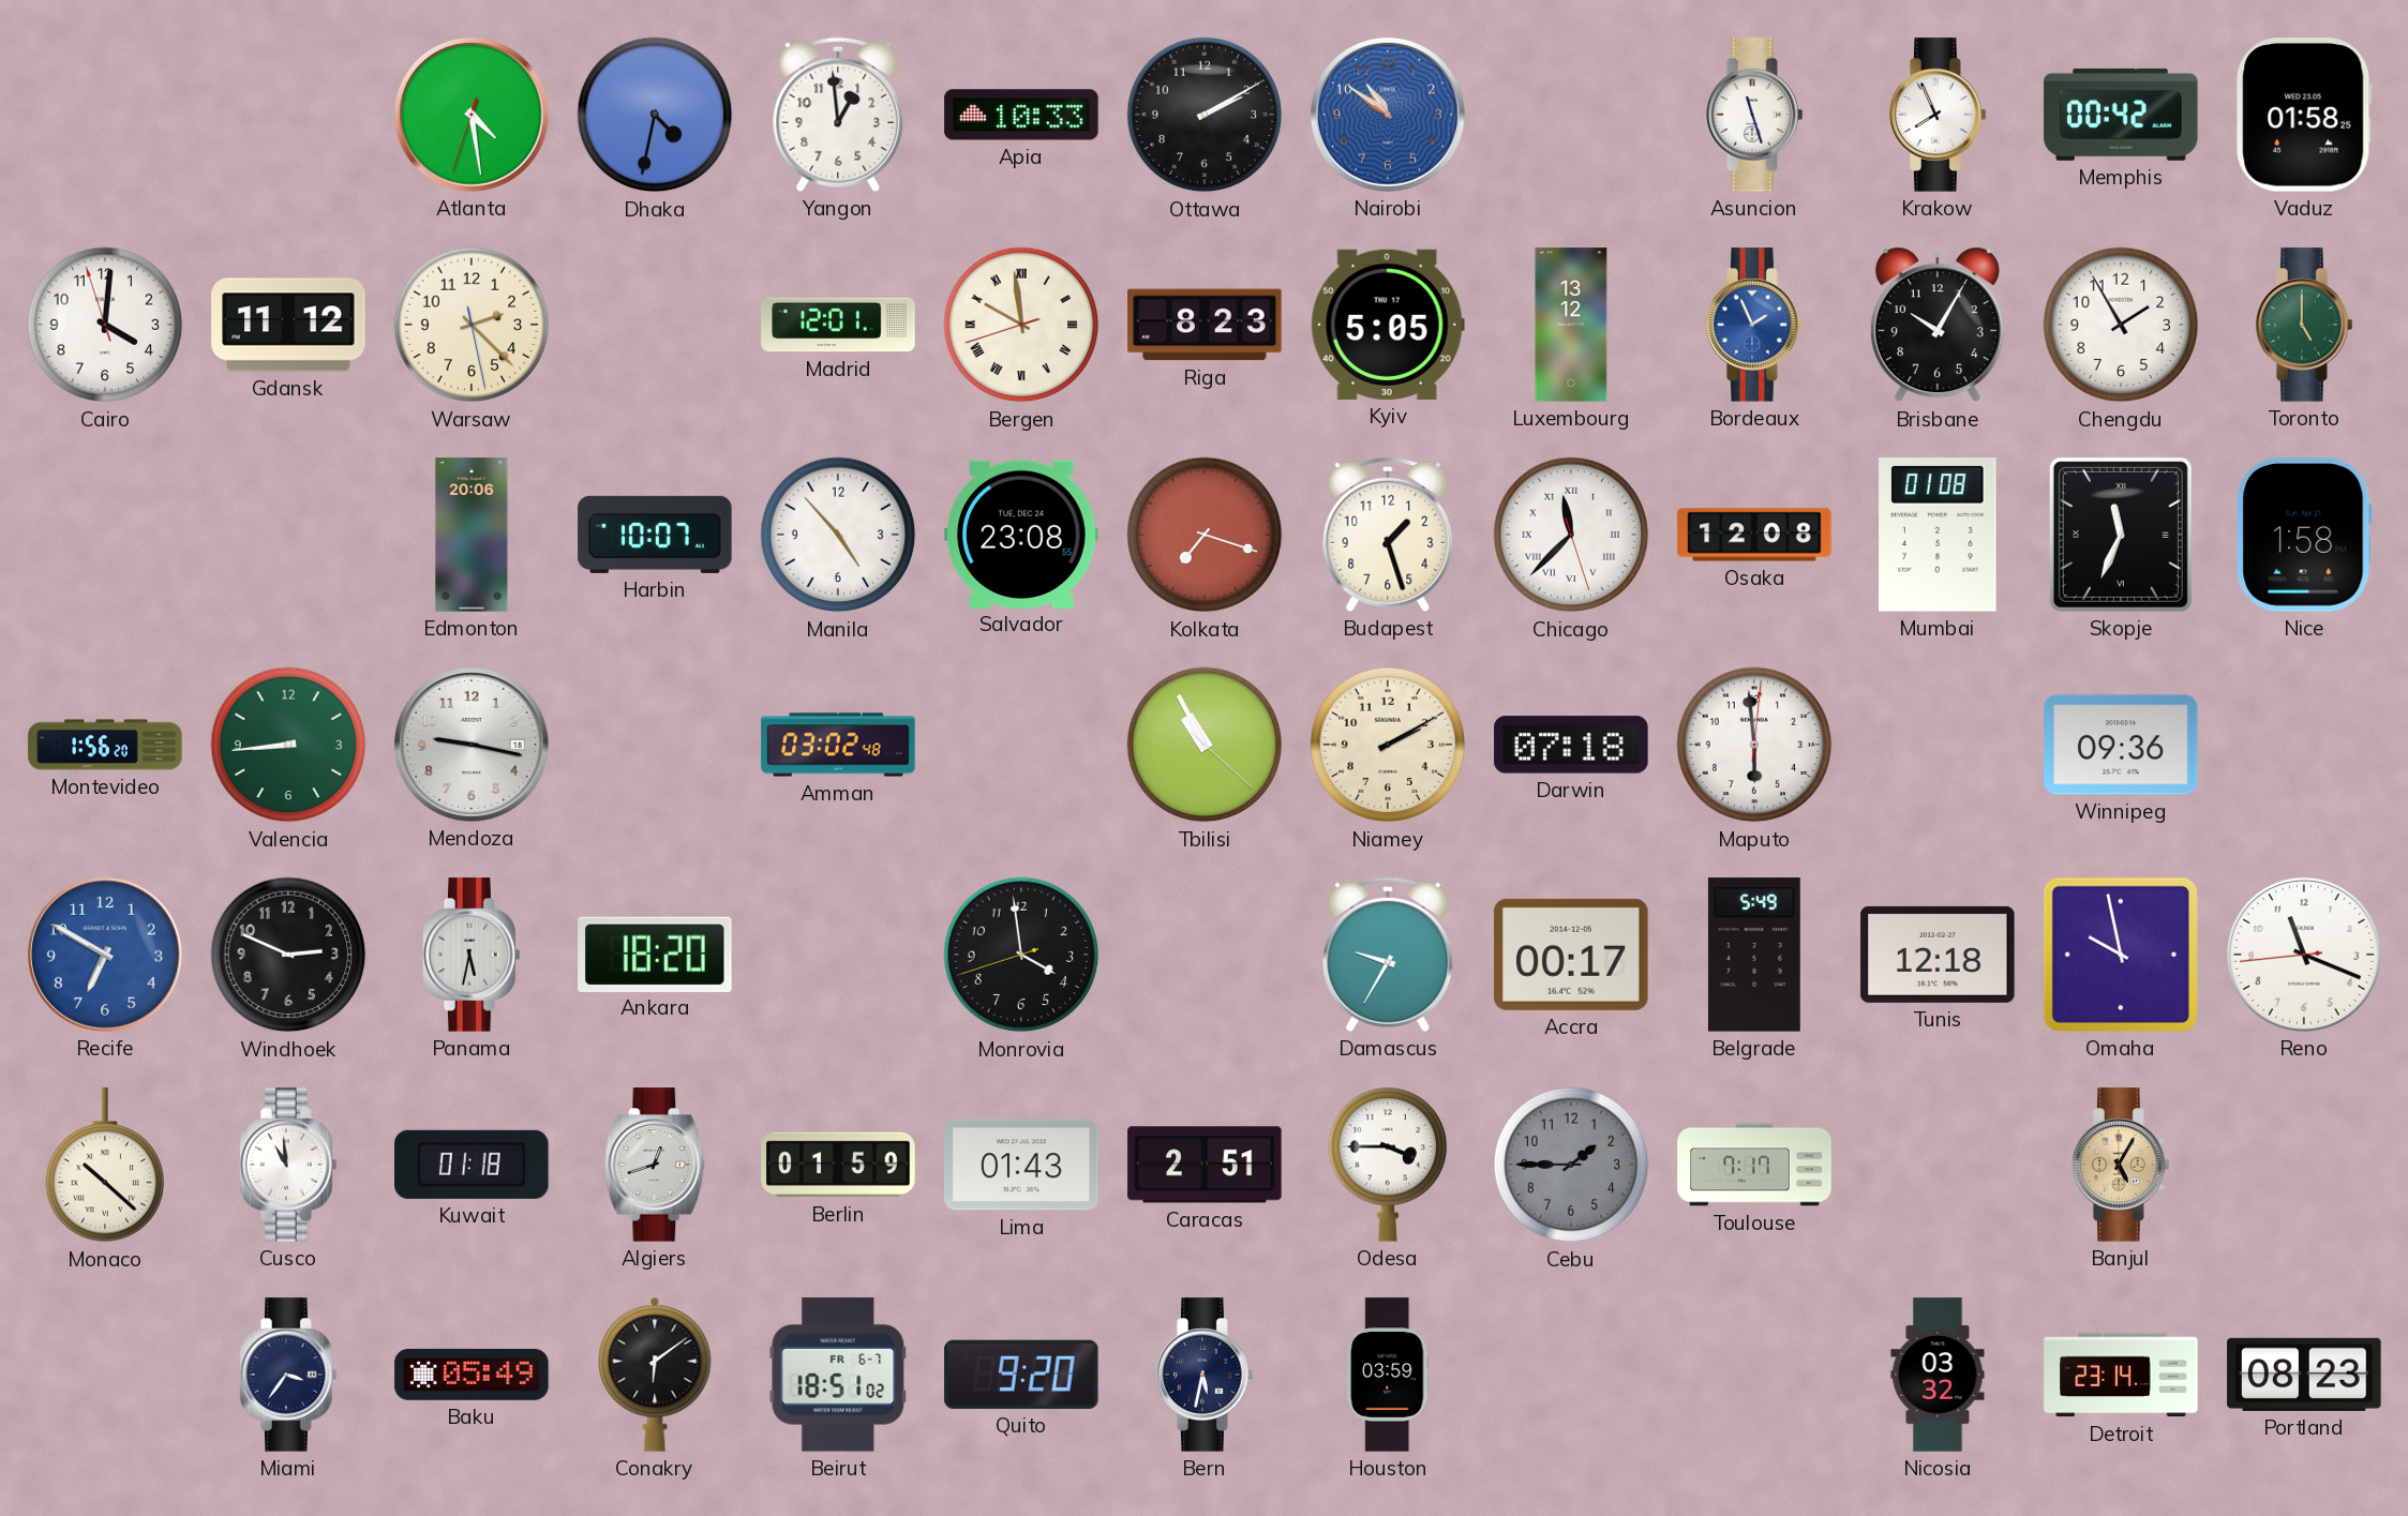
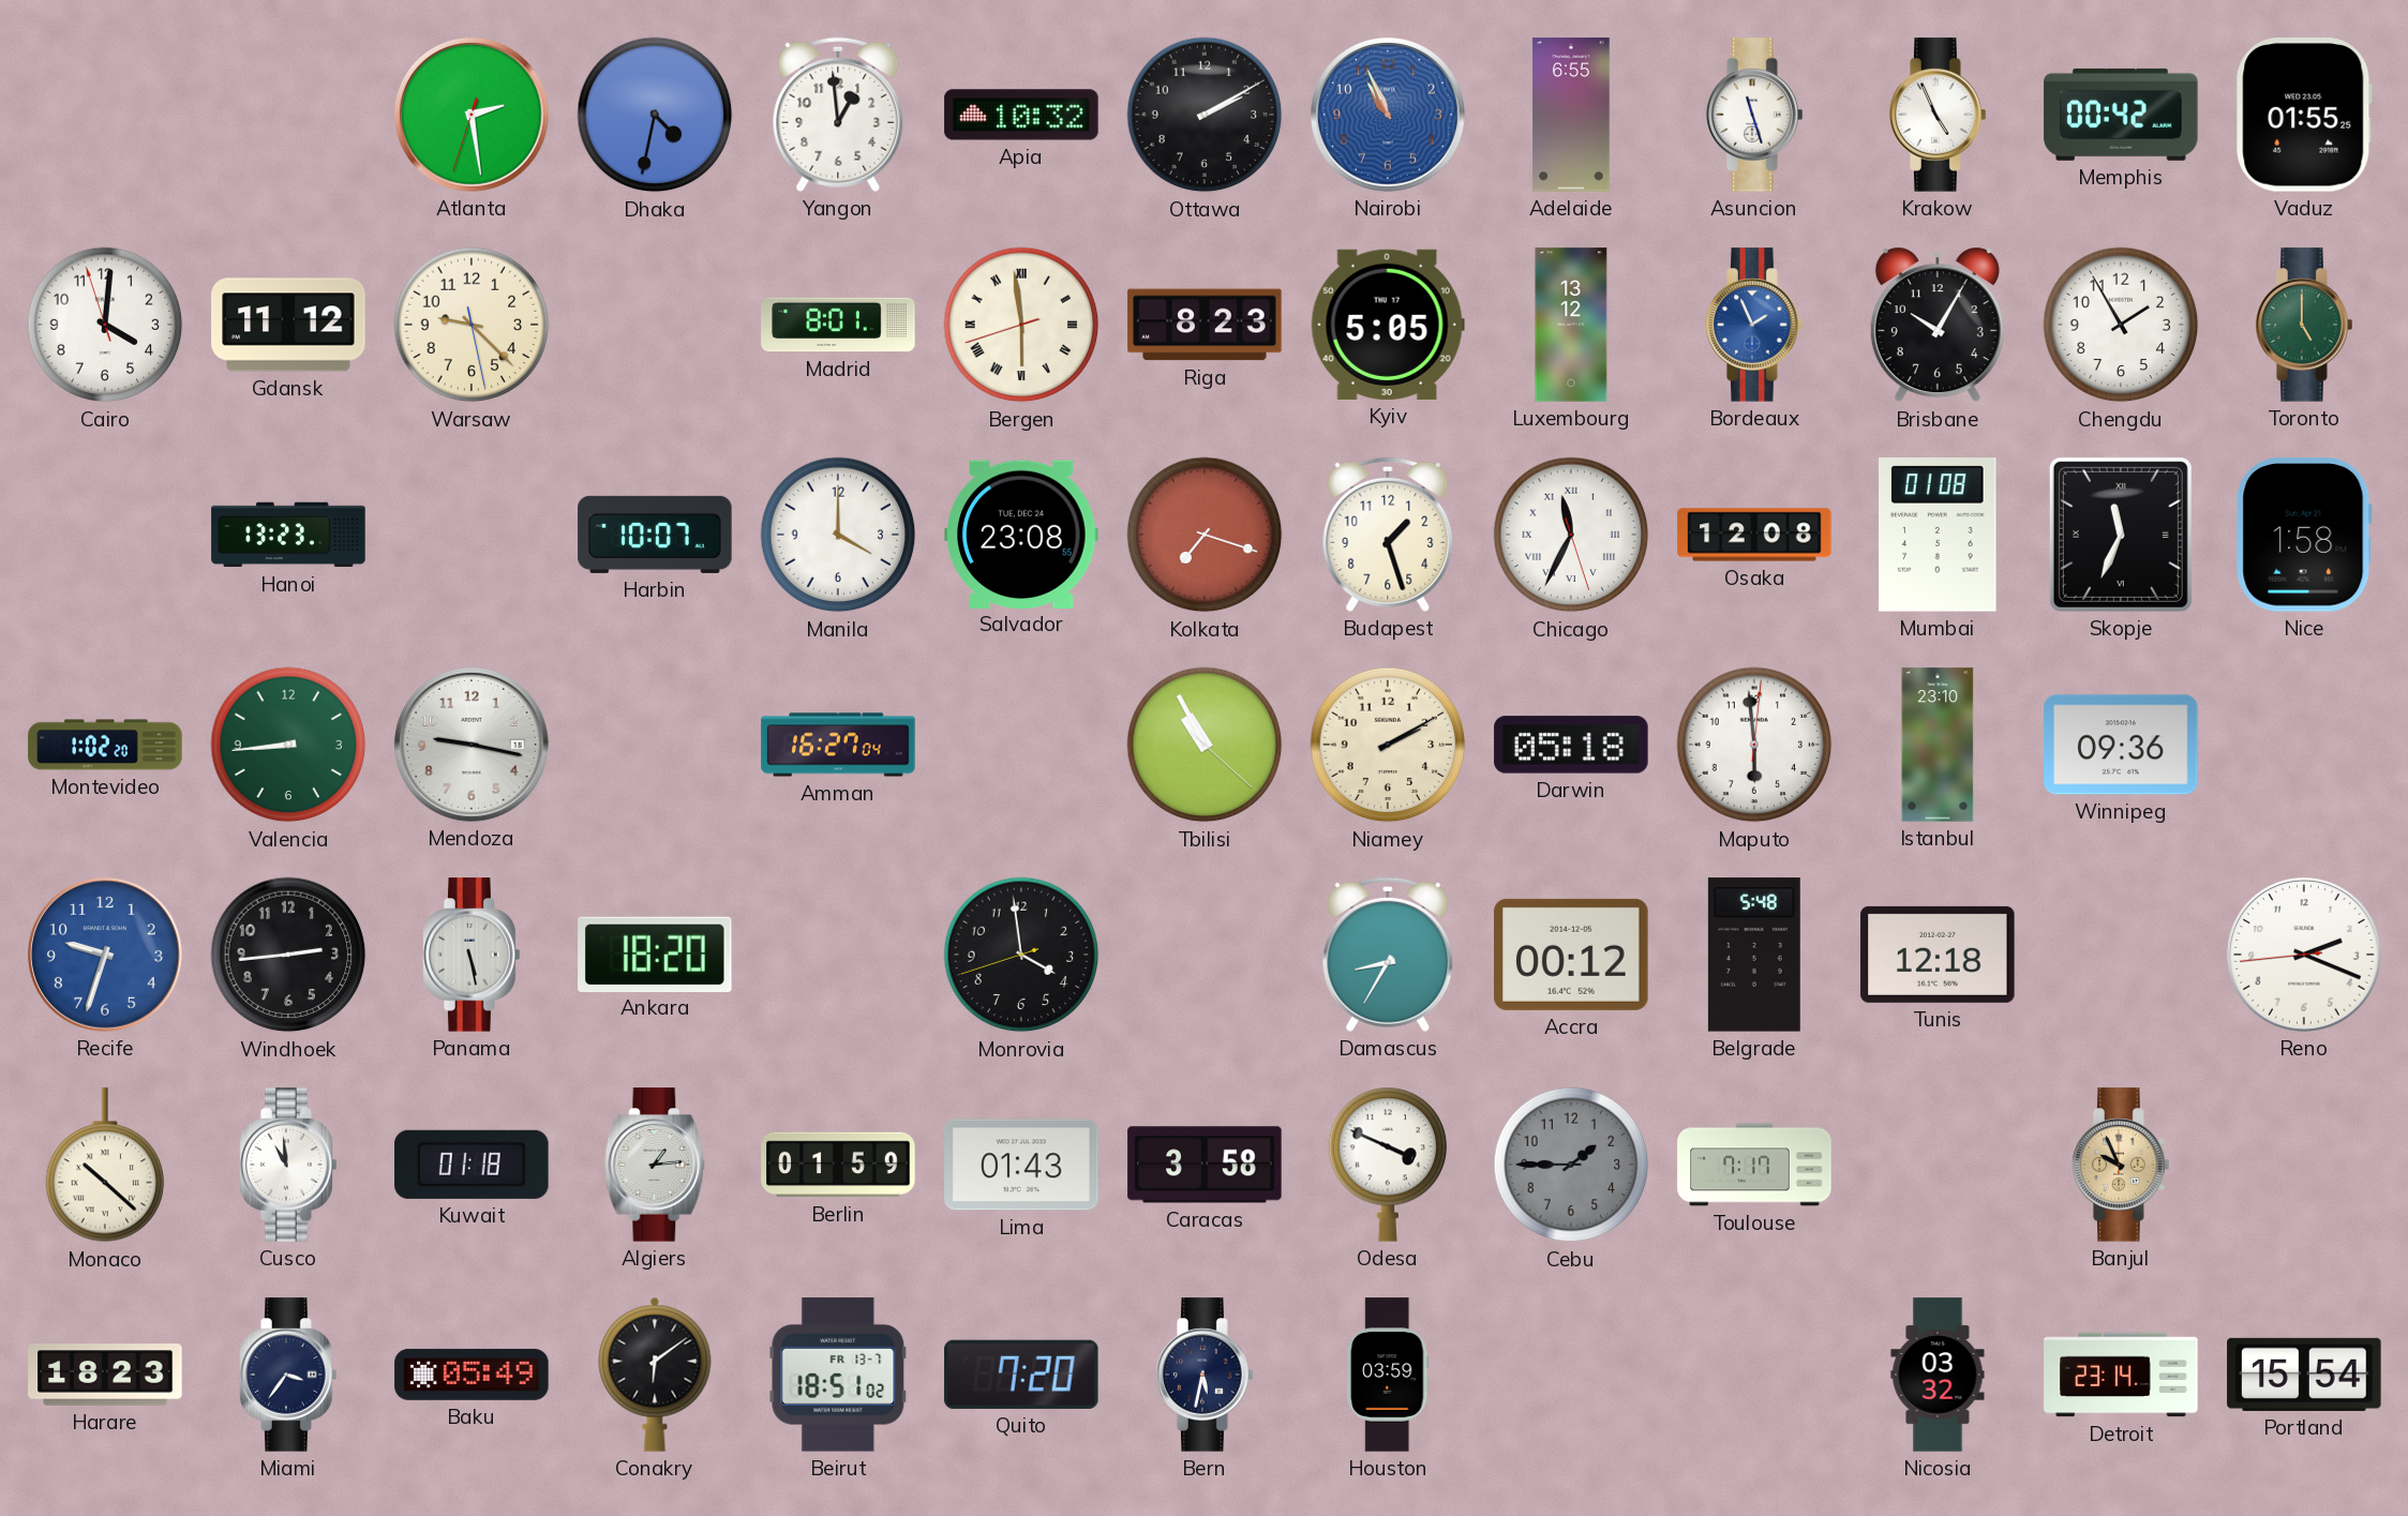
Atlanta: 4:28 -> 2:28
Apia: 10:33 -> 10:32
Nairobi: 10:51 -> 10:56
Adelaide: none -> 6:55
Krakow: 7:56 -> 4:56
Vaduz: 01:58 -> 01:55
Warsaw: 2:22 -> 9:22
Madrid: 12:01 -> 8:01
Bergen: 9:58 -> 5:58
Hanoi: none -> 13:23
Edmonton: 20:06 -> none
Manila: 4:53 -> 4:00
Chicago: 11:37 -> 11:34
Montevideo: 1:56 -> 1:02
Amman: 03:02 -> 16:27
Darwin: 07:18 -> 05:18
Istanbul: none -> 23:10
Recife: 6:50 -> 9:33
Windhoek: 2:49 -> 2:44
Panama: 5:32 -> 5:28
Damascus: 9:35 -> 8:35
Accra: 00:17 -> 00:12
Belgrade: 5:49 -> 5:48
Omaha: 9:58 -> none
Reno: 11:18 -> 2:18
Algiers: 12:42 -> 1:14
Caracas: 2:51 -> 3:58
Odesa: 3:45 -> 3:49
Banjul: 5:05 -> 9:56
Harare: none -> 18:23
Beirut date: FR 6-7 -> FR 13-7
Quito: 9:20 -> 7:20
Portland: 08:23 -> 15:54
